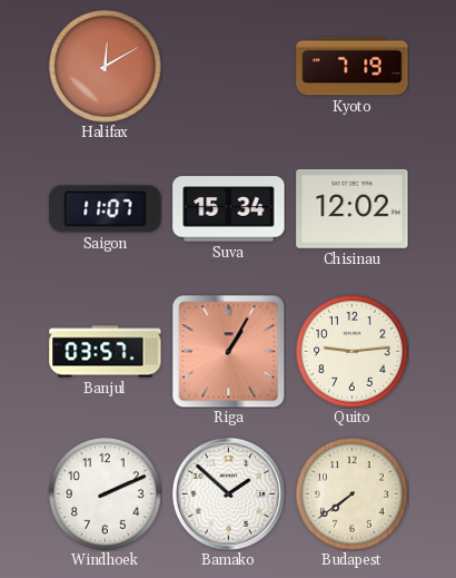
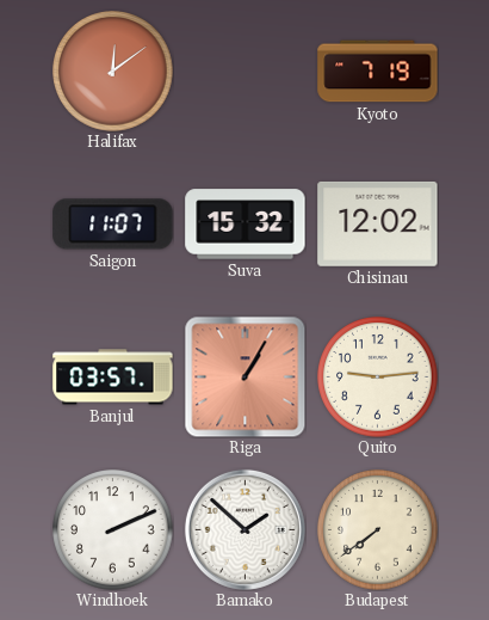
Halifax: 12:10 -> 12:09
Suva: 15:34 -> 15:32
